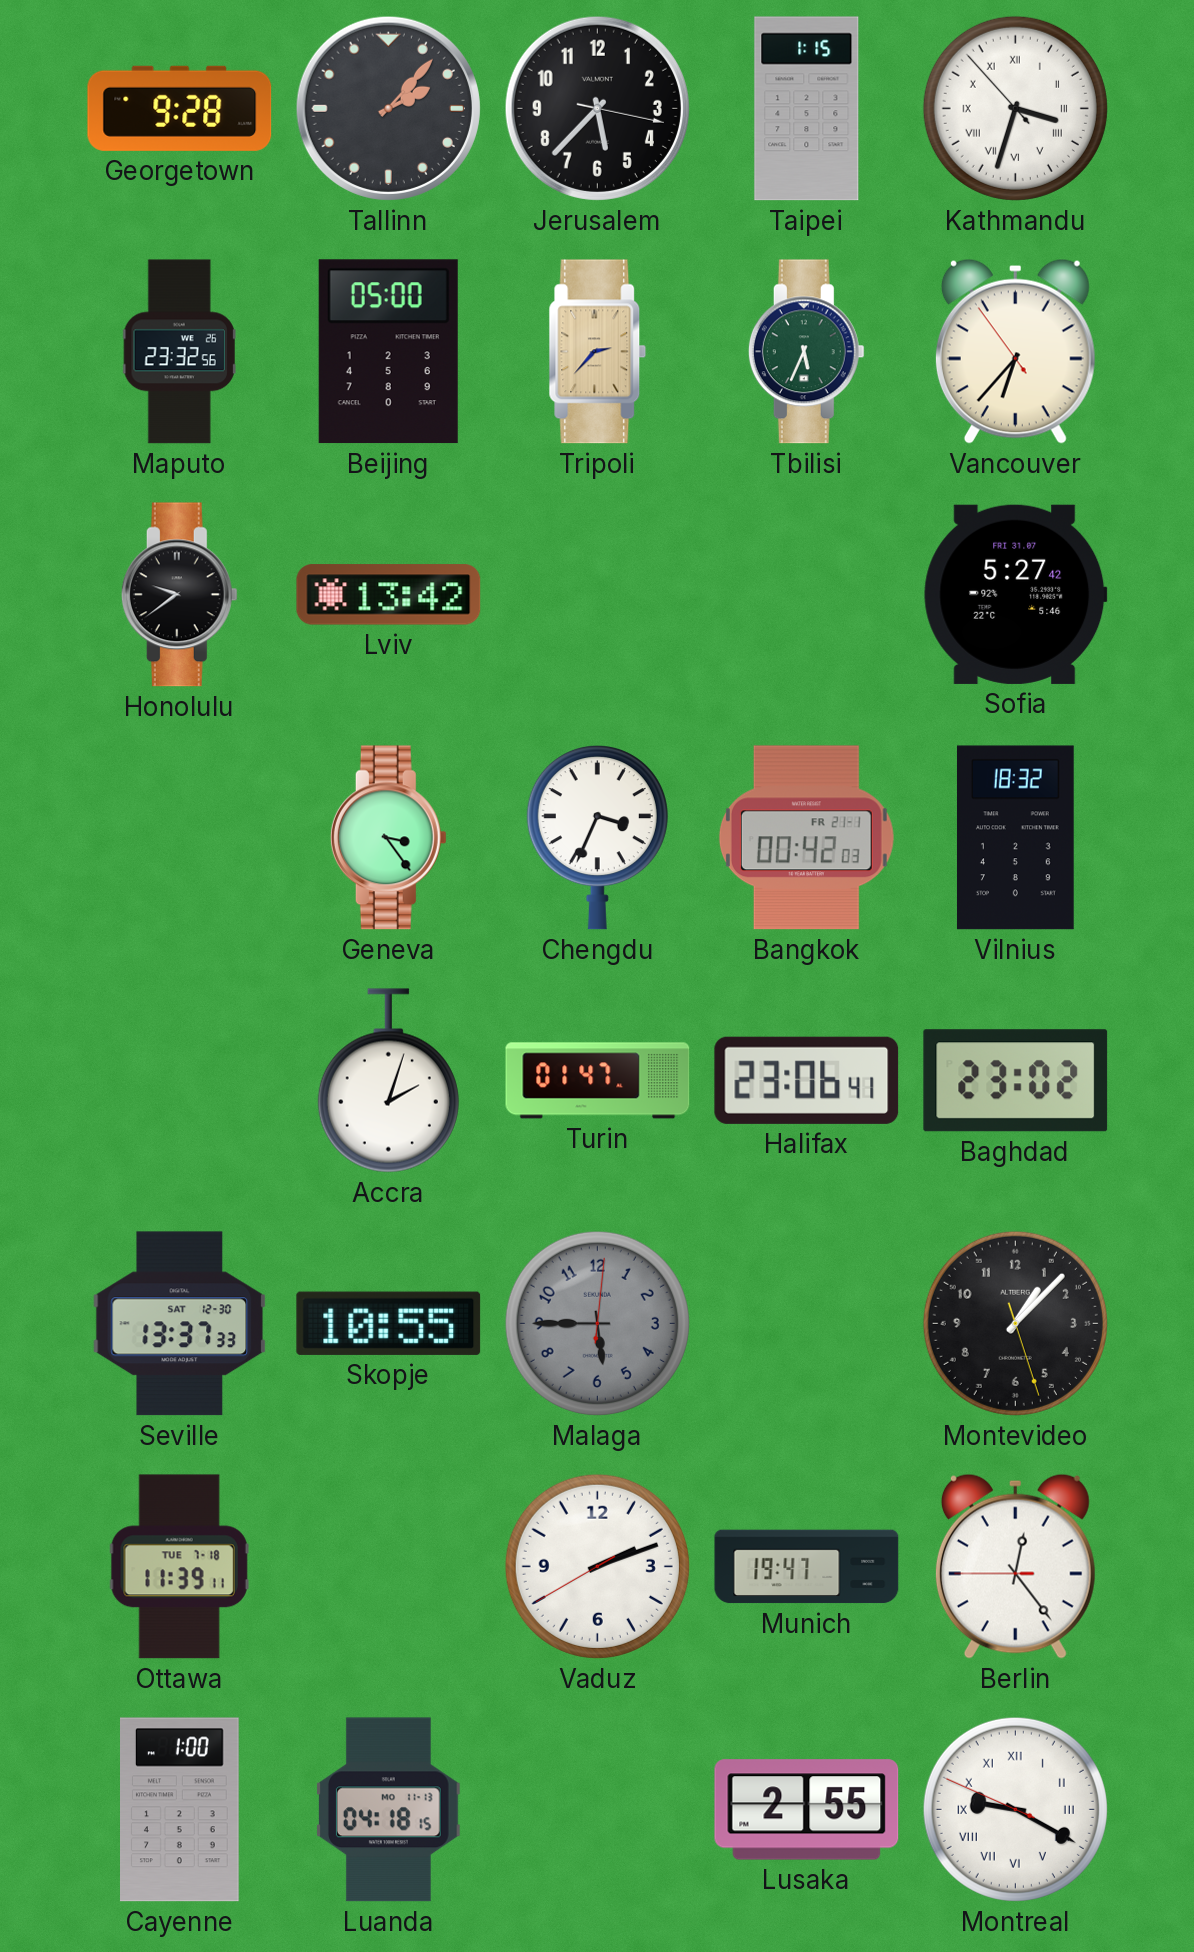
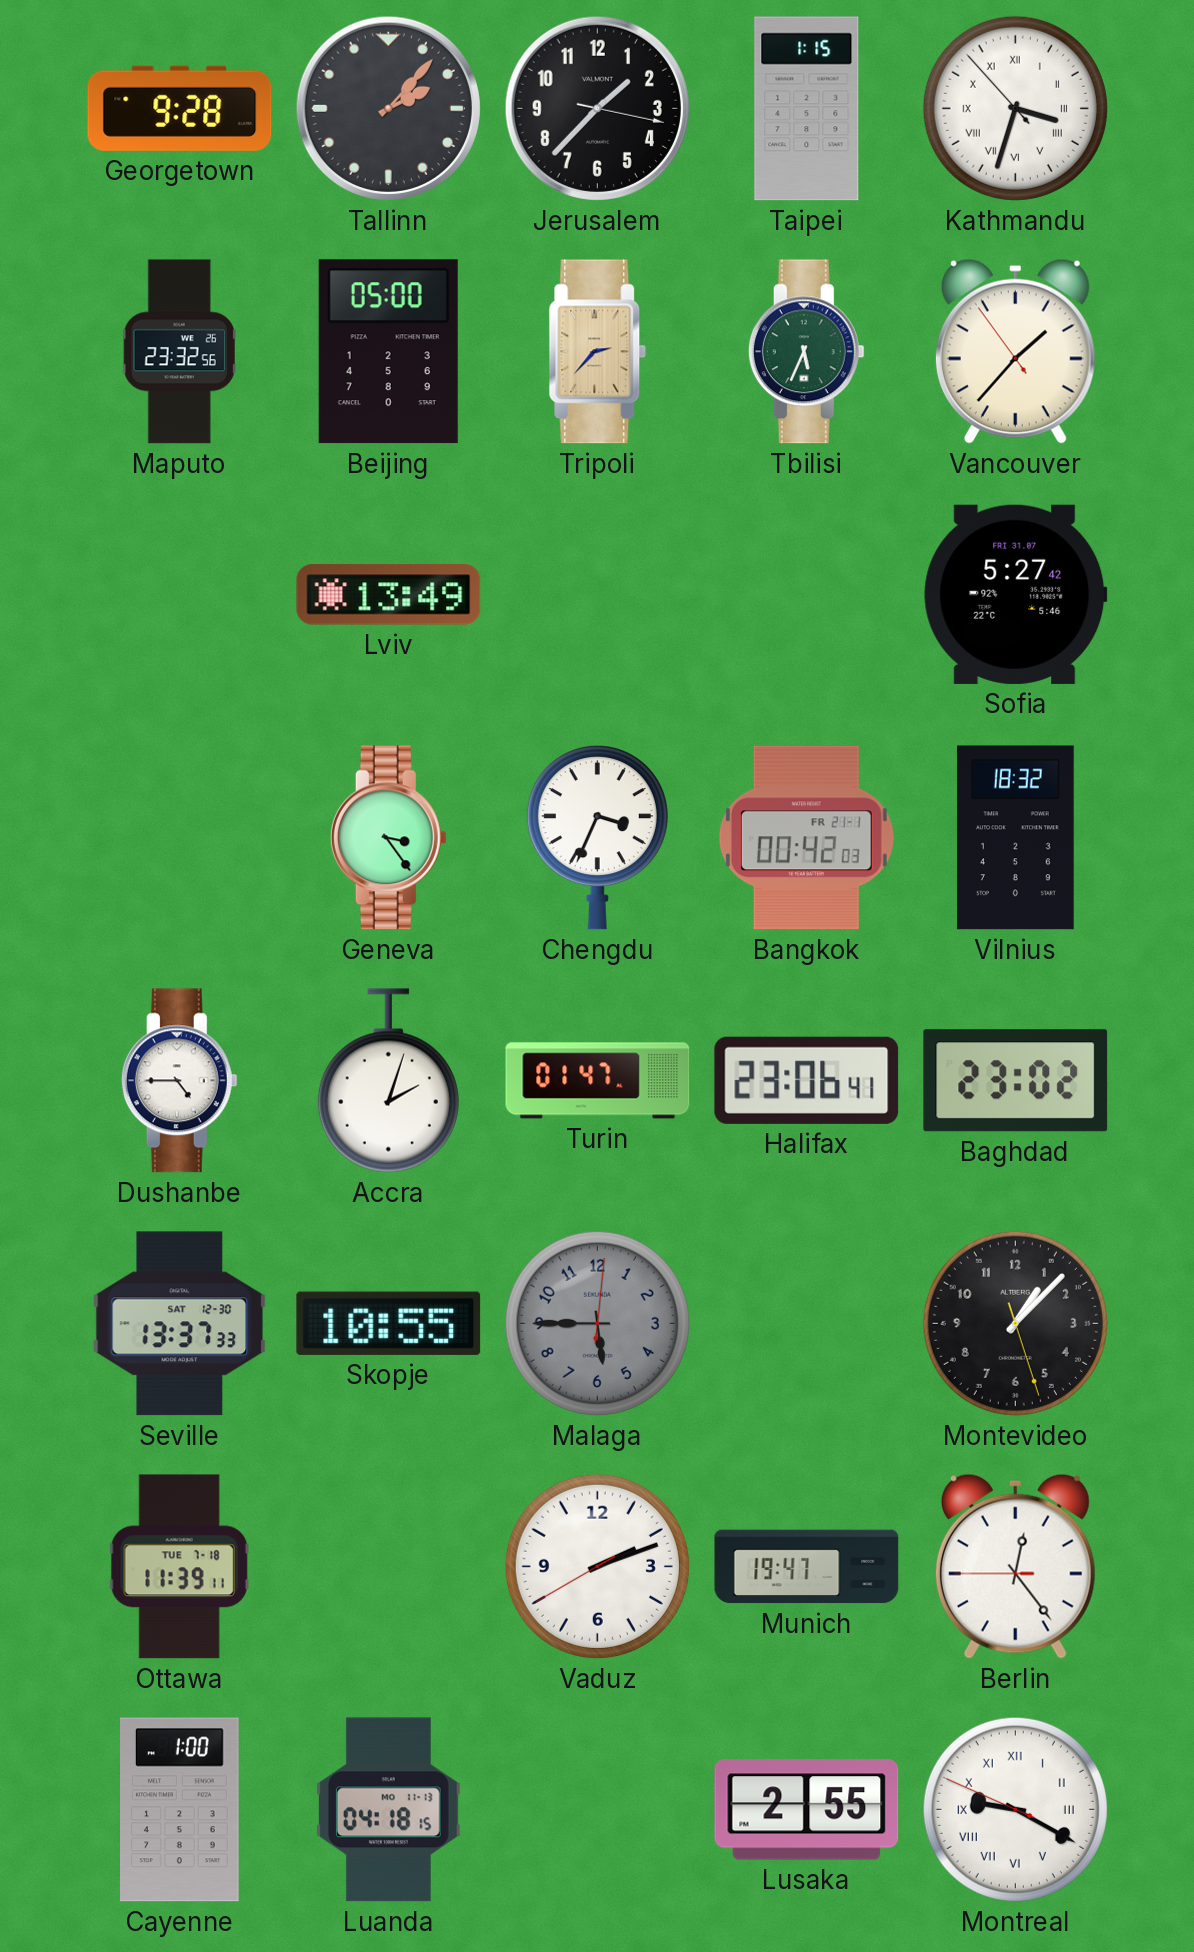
Jerusalem: 5:37 -> 1:37
Vancouver: 6:36 -> 1:36
Honolulu: 9:39 -> none
Lviv: 13:42 -> 13:49
Dushanbe: none -> 4:45
